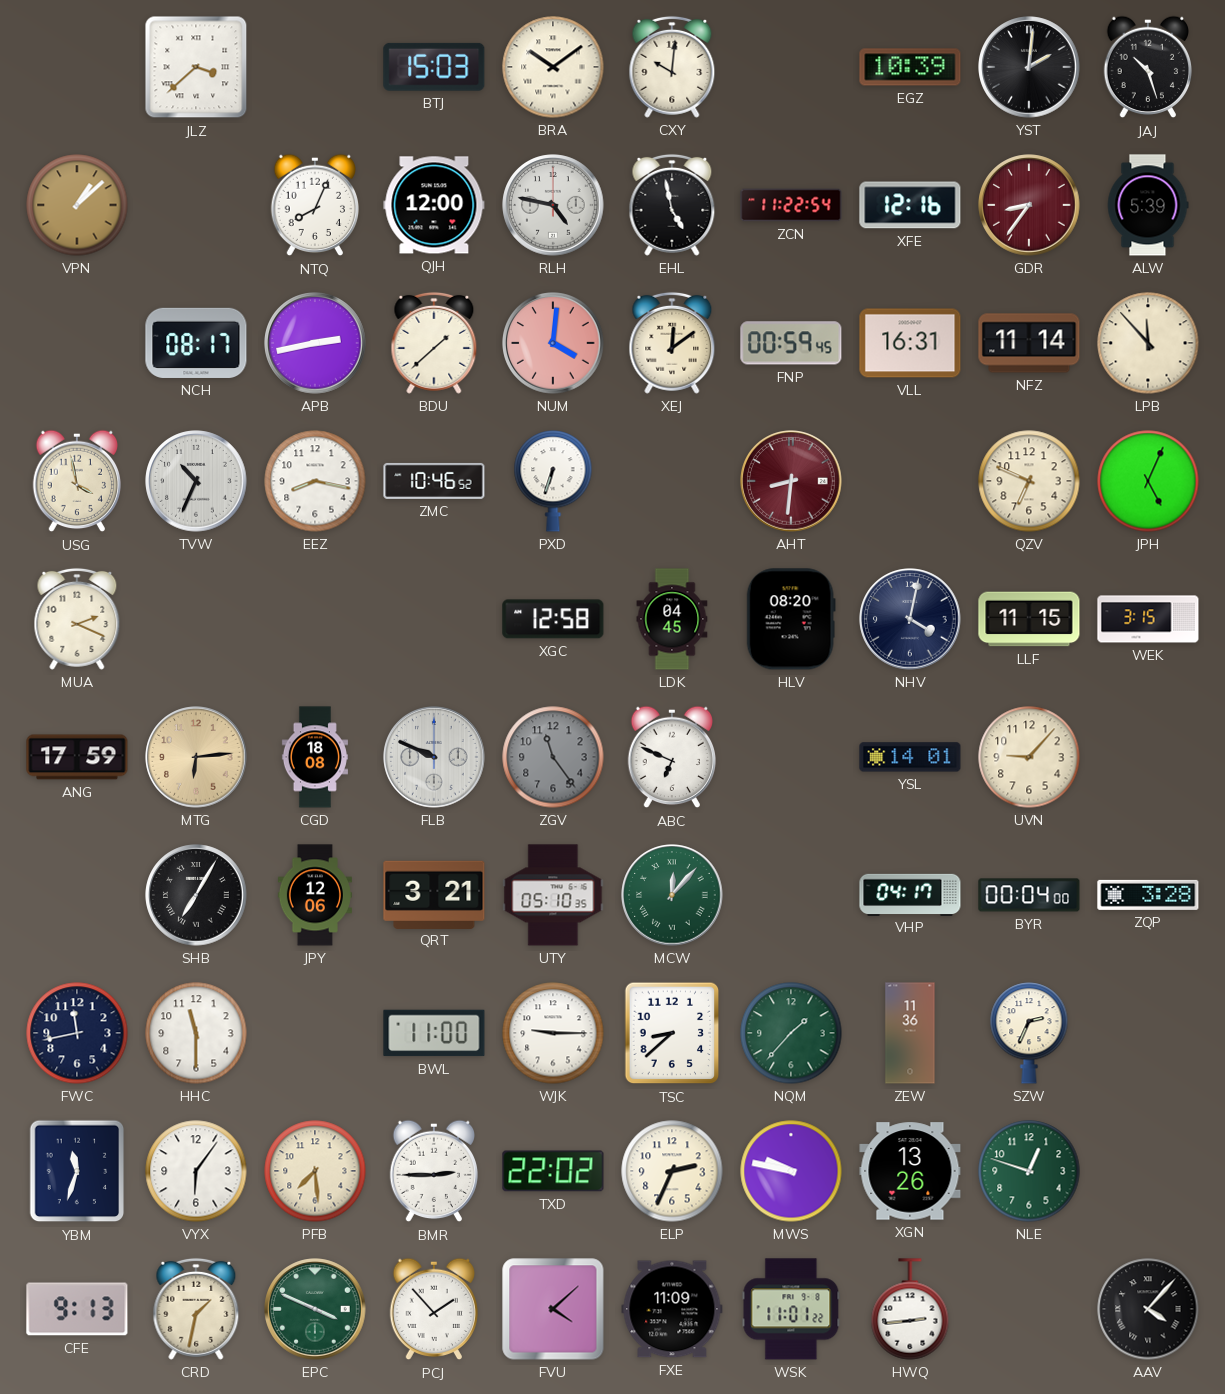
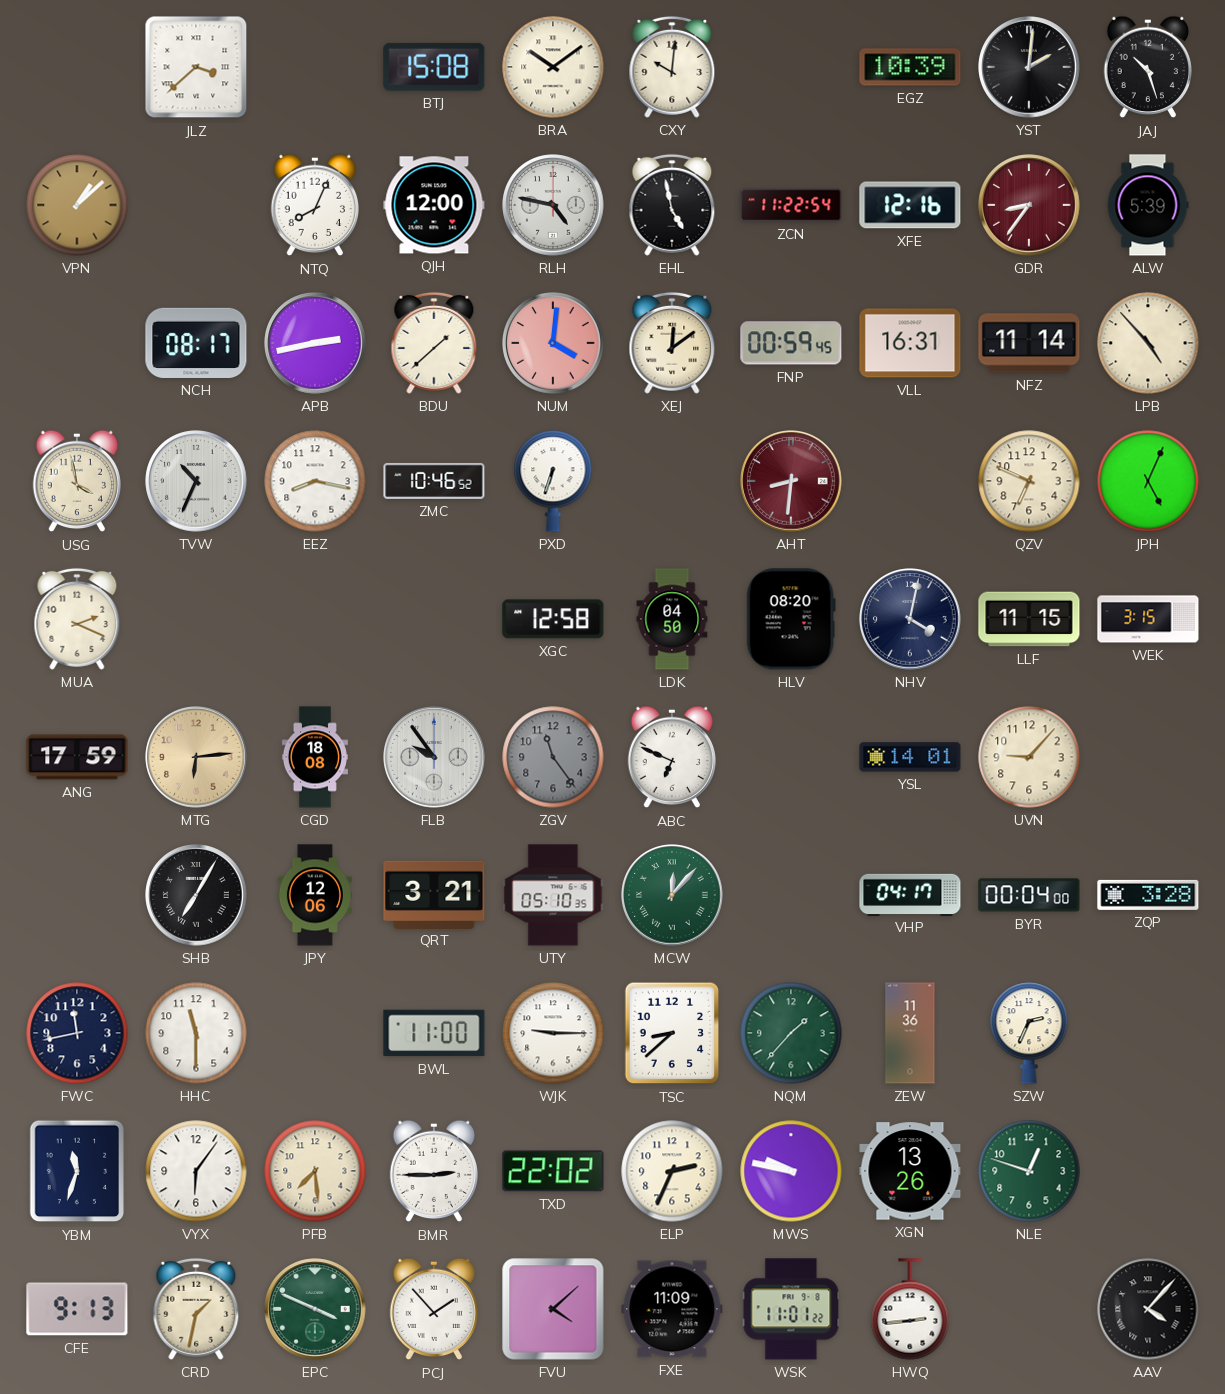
BTJ: 15:03 -> 15:08
LPB: 11:53 -> 4:53
LDK: 04:45 -> 04:50
FLB: 9:49 -> 9:54
